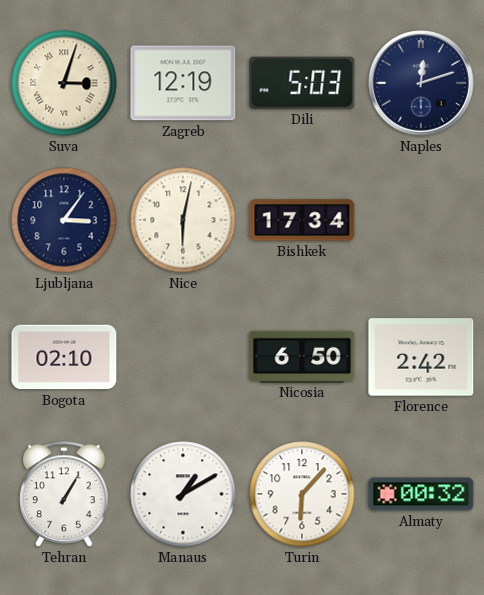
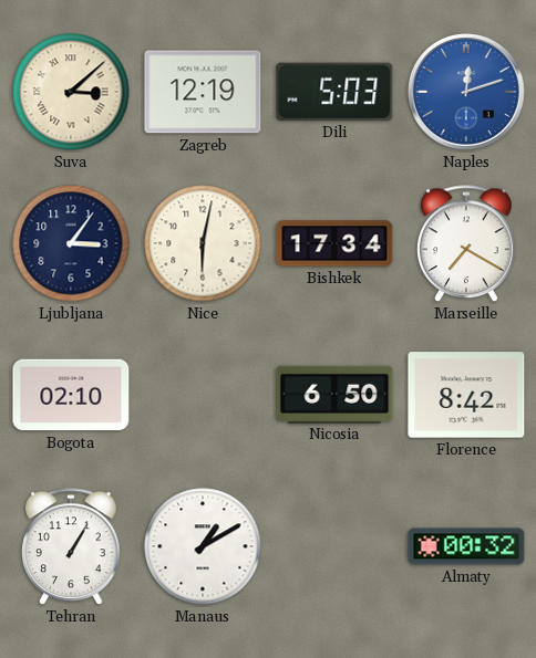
Suva: 3:03 -> 3:08
Naples dial: navy -> blue
Marseille: none -> 7:20
Florence: 2:42 -> 8:42
Turin: 6:07 -> none
